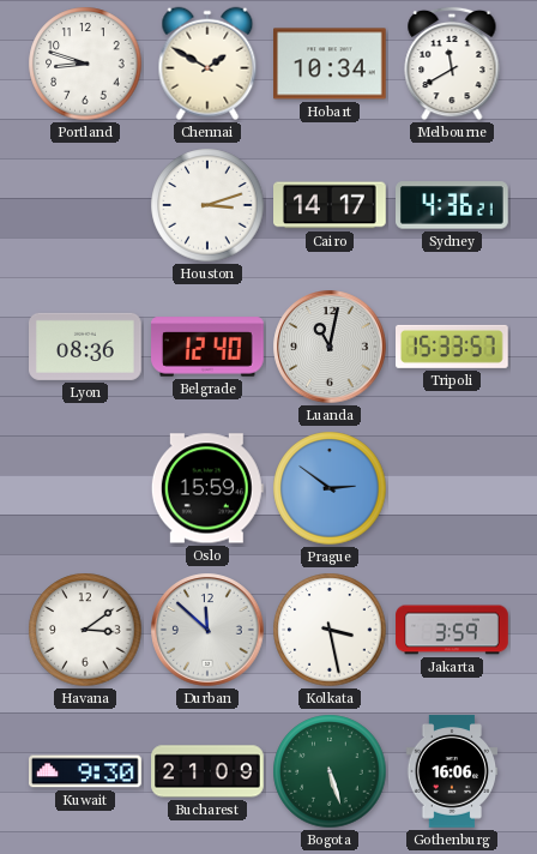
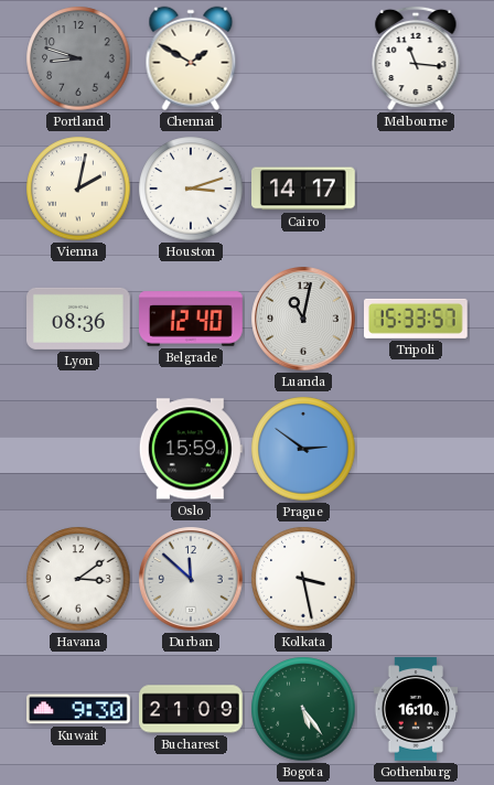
Portland dial: white -> grey
Hobart: 10:34 -> none
Melbourne: 11:40 -> 11:16
Vienna: none -> 2:02
Sydney: 4:36 -> none
Jakarta: 3:59 -> none
Bogota: 5:27 -> 5:24
Gothenburg: 16:06 -> 16:10
